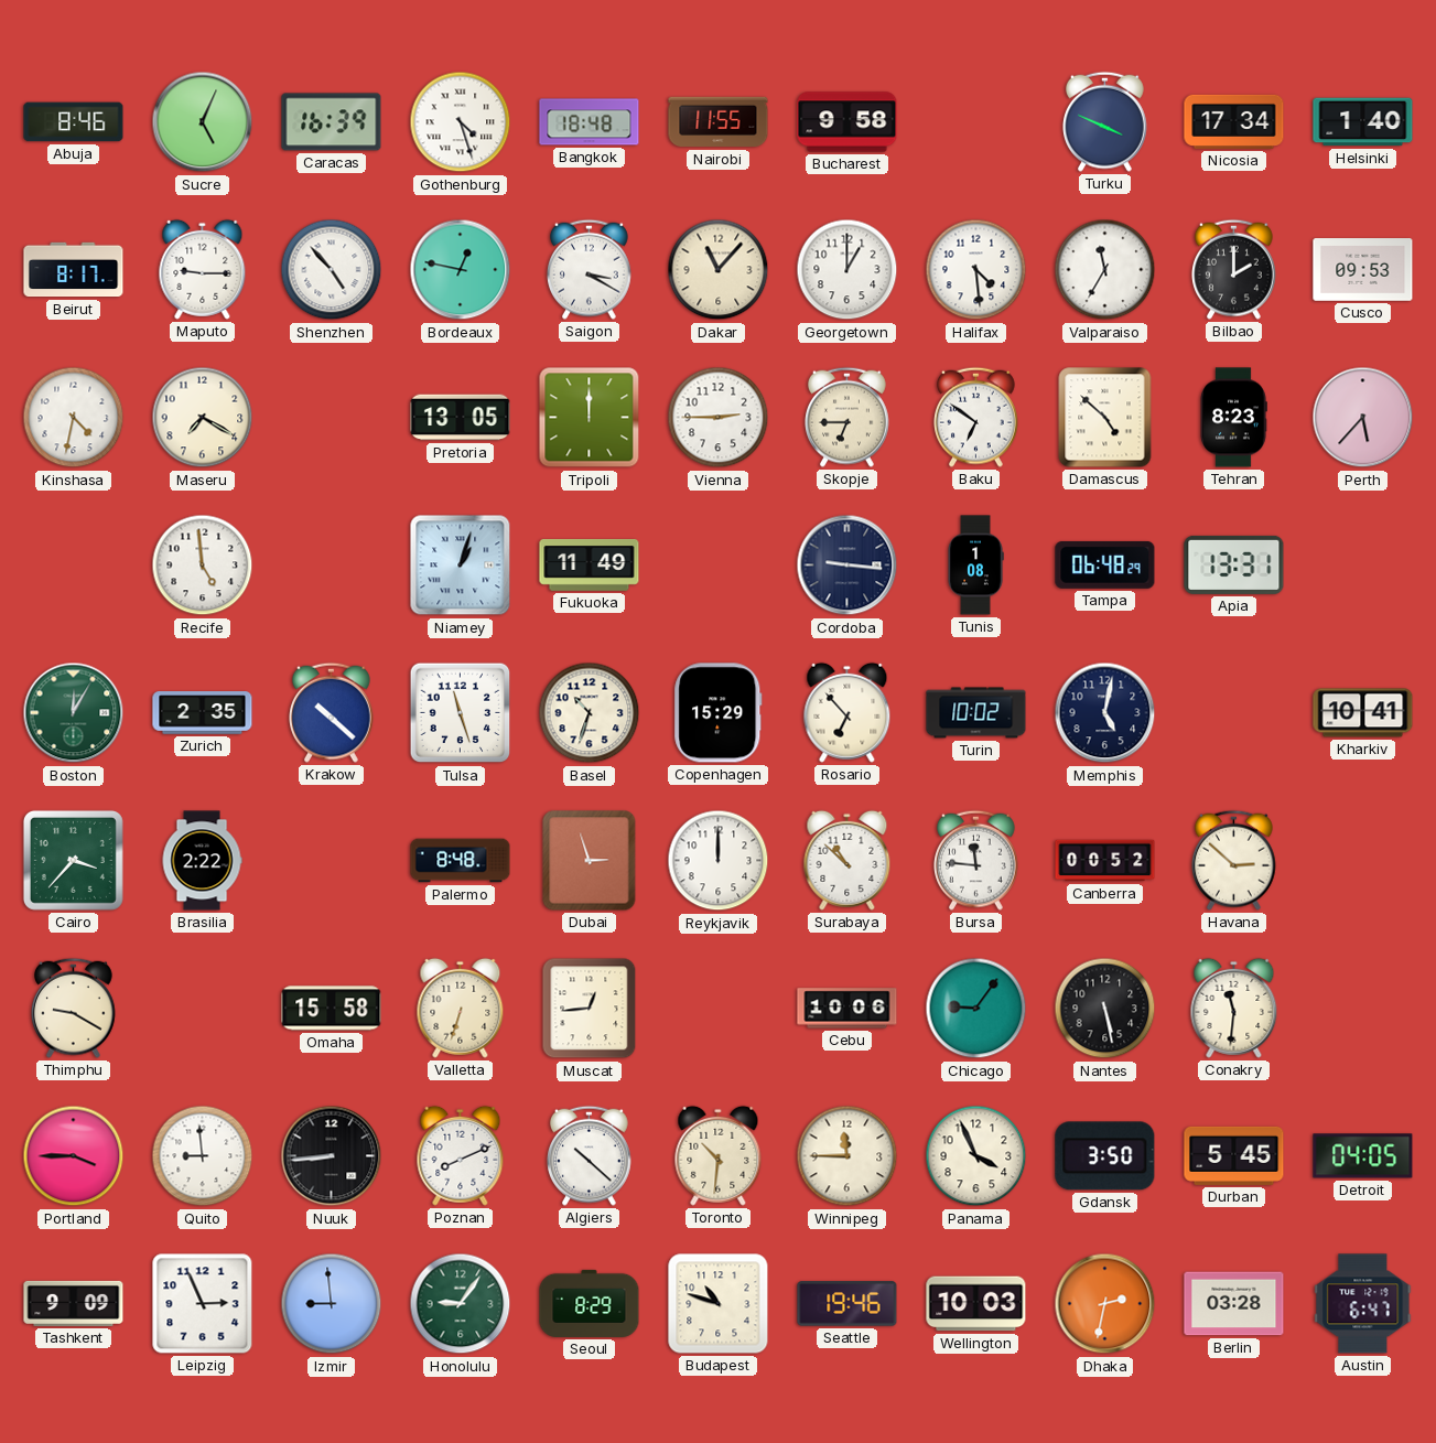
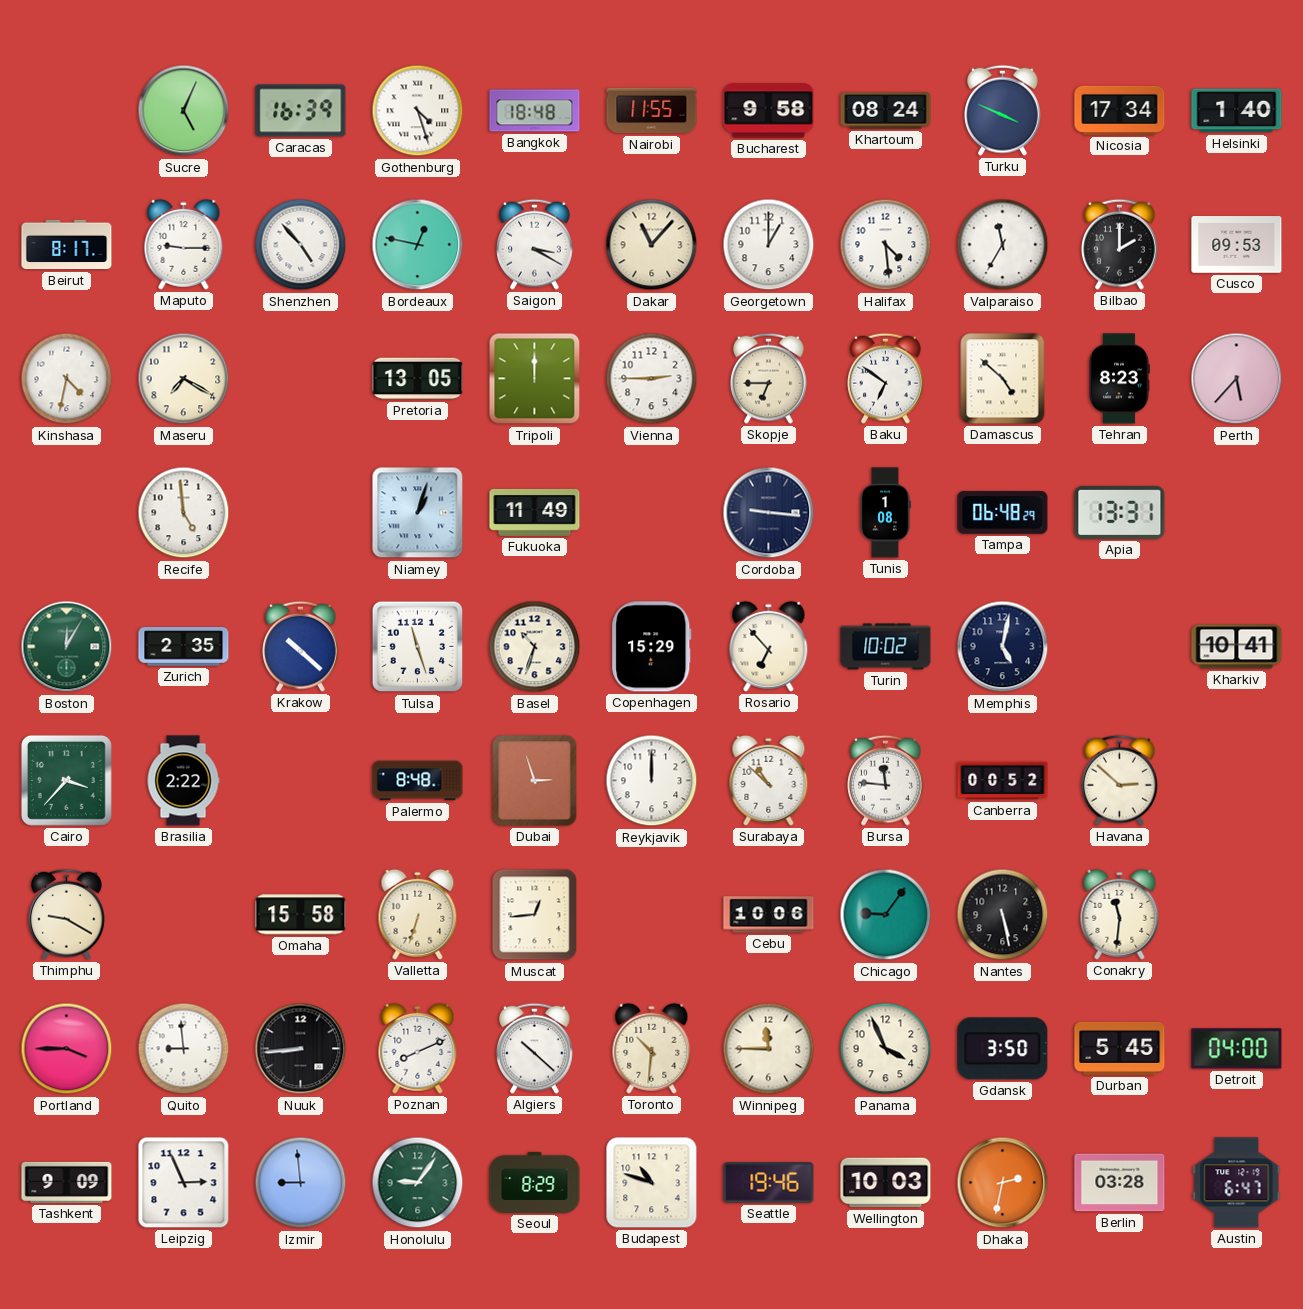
Abuja: 8:46 -> none
Khartoum: none -> 08:24
Detroit: 04:05 -> 04:00
